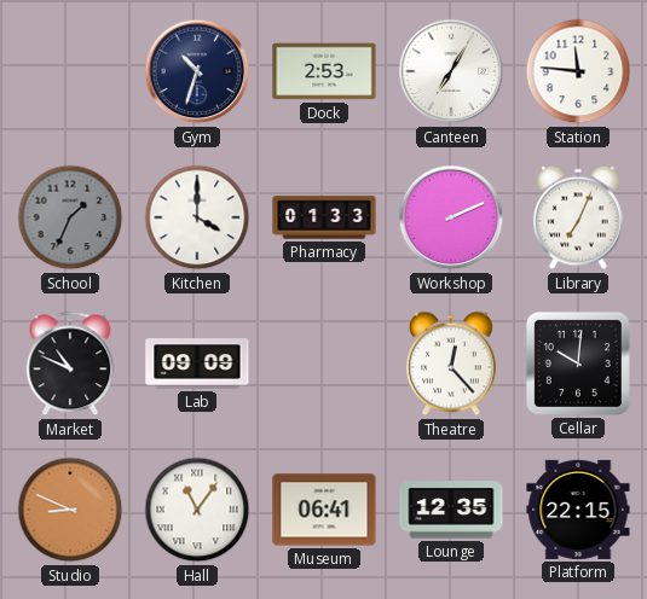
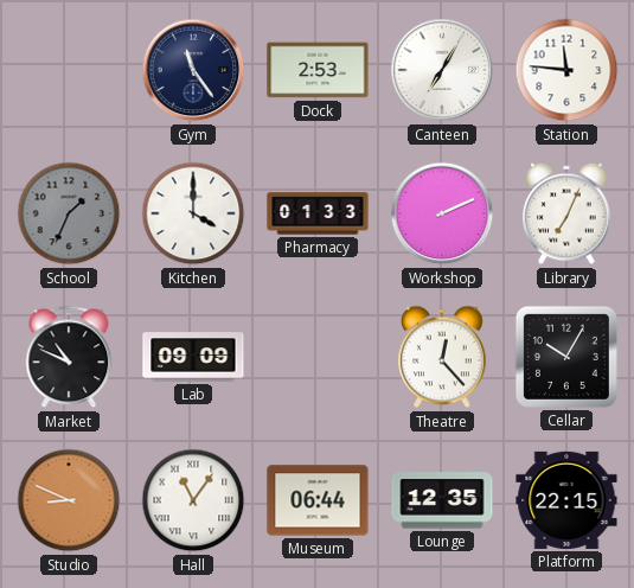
Gym: 10:33 -> 11:24
Cellar: 10:01 -> 10:05
Museum: 06:41 -> 06:44
